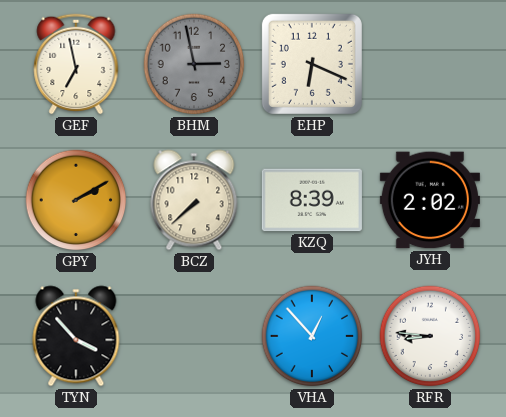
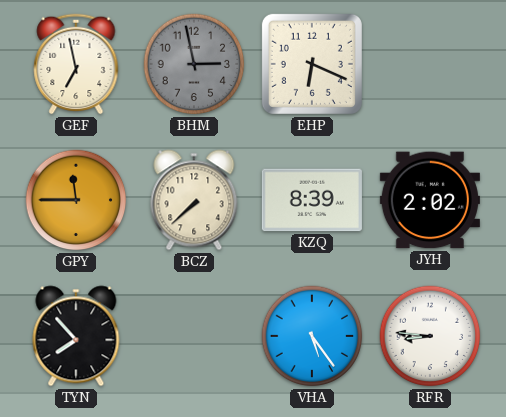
GPY: 2:10 -> 11:45
TYN: 3:53 -> 7:53
VHA: 12:53 -> 5:24
